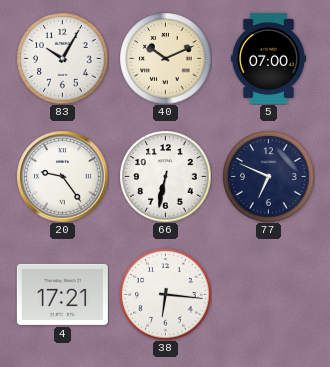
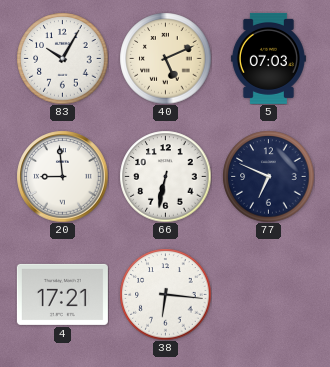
40: 10:11 -> 5:11
5: 07:00 -> 07:03
20: 9:24 -> 8:59
